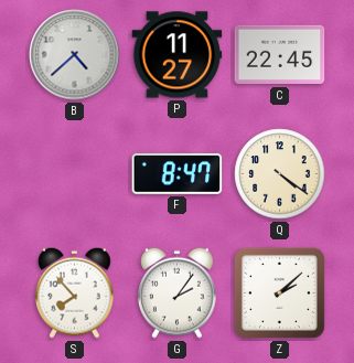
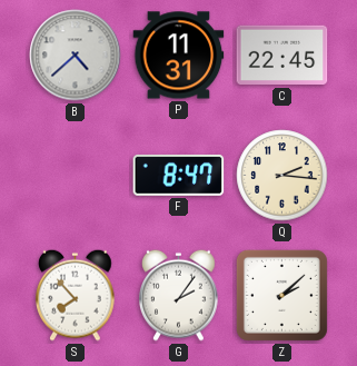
P: 11:27 -> 11:31
Q: 4:21 -> 2:16
